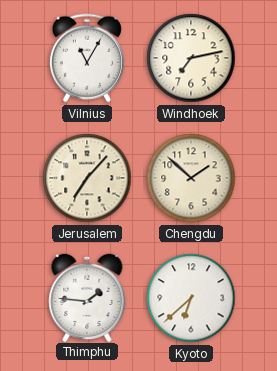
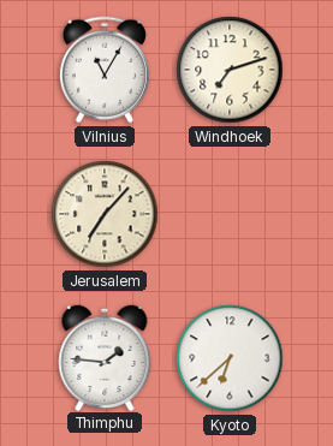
Windhoek: 7:13 -> 7:12
Chengdu: 1:52 -> none
